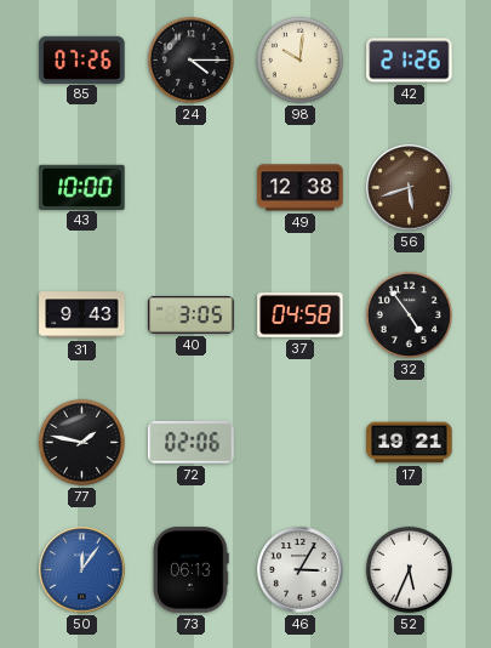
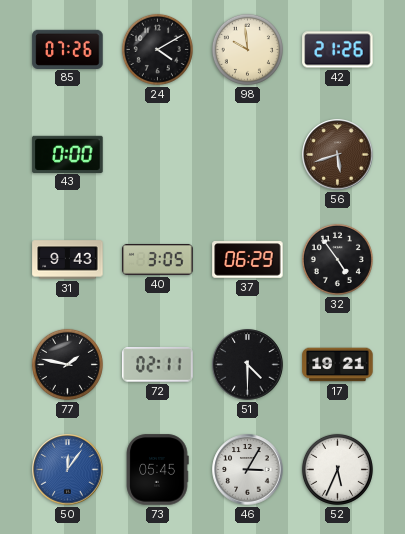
24: 4:15 -> 4:10
98: 10:01 -> 9:59
43: 10:00 -> 0:00
49: 12:38 -> none
37: 04:58 -> 06:29
72: 02:06 -> 02:11
51: none -> 4:30
73: 06:13 -> 05:45
